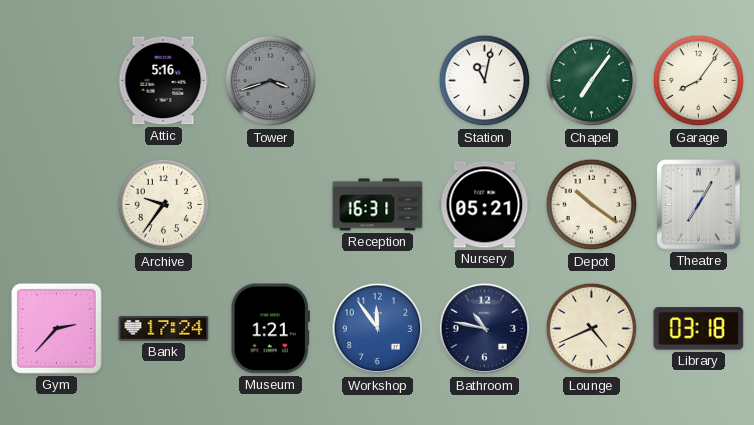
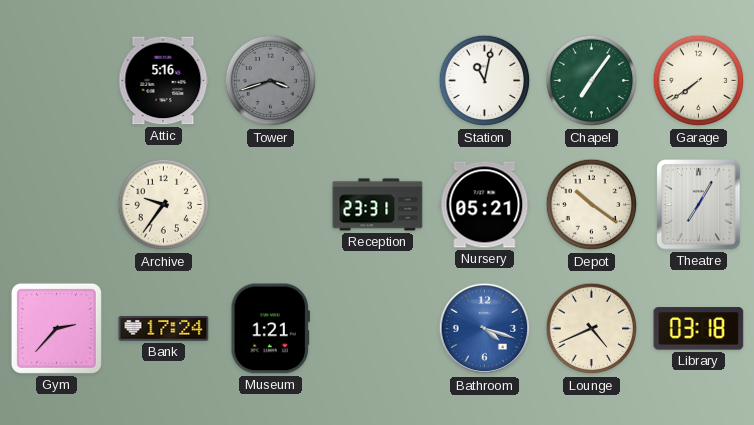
Garage: 8:06 -> 7:39
Reception: 16:31 -> 23:31
Workshop: 11:54 -> none
Bathroom: 10:47 -> 4:18
Bathroom dial: navy -> blue
